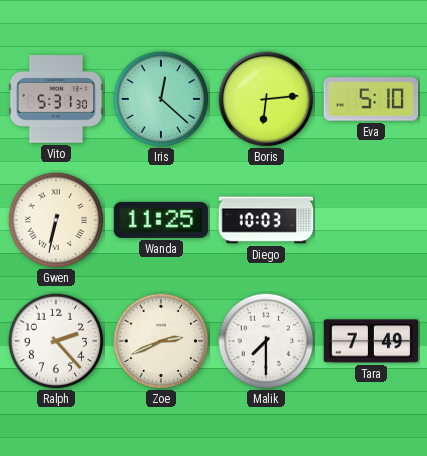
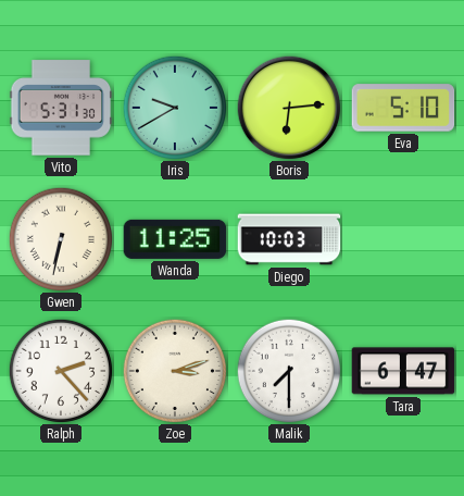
Iris: 12:22 -> 9:40
Zoe: 2:41 -> 3:12
Tara: 7:49 -> 6:47
